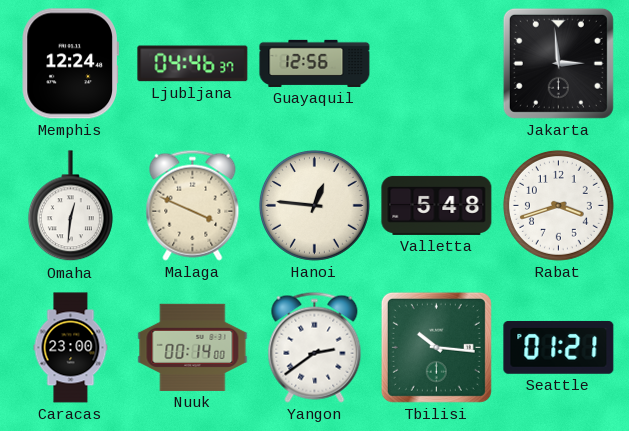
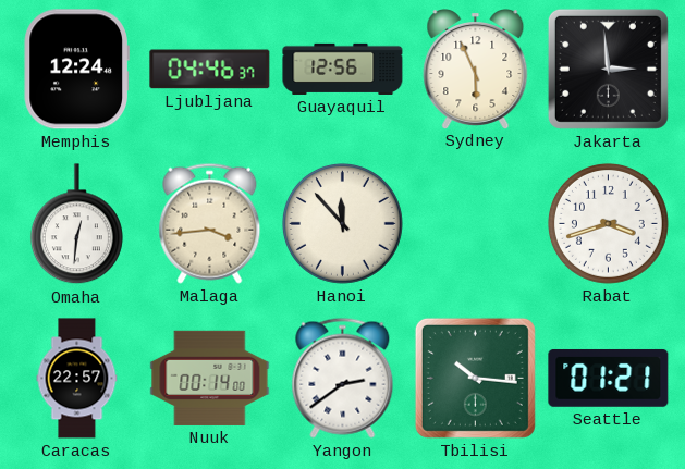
Sydney: none -> 5:56
Malaga: 3:49 -> 3:44
Hanoi: 12:46 -> 11:53
Valletta: 5:48 -> none
Caracas: 23:00 -> 22:57
